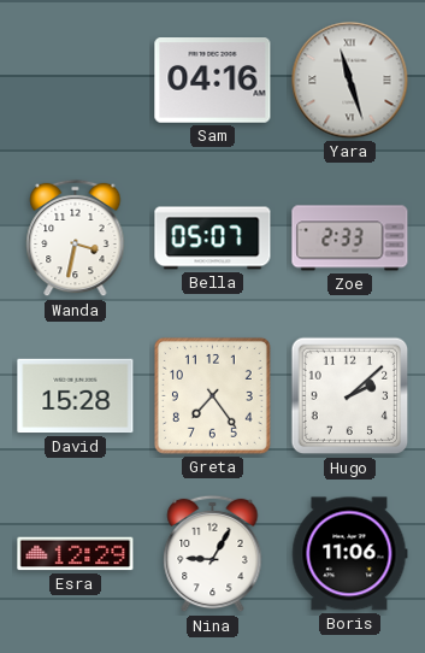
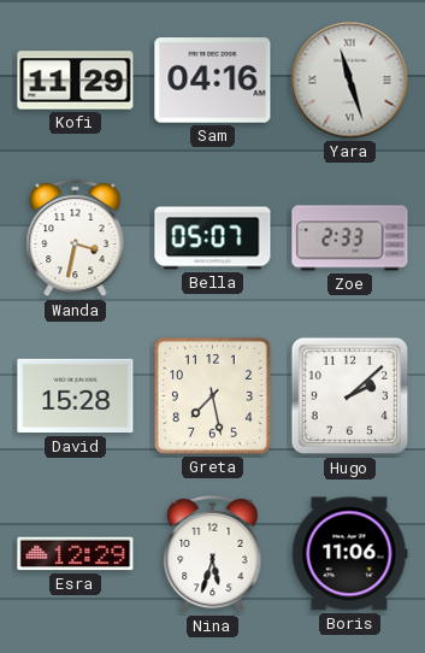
Kofi: none -> 11:29
Greta: 7:24 -> 7:28
Nina: 9:05 -> 5:33
